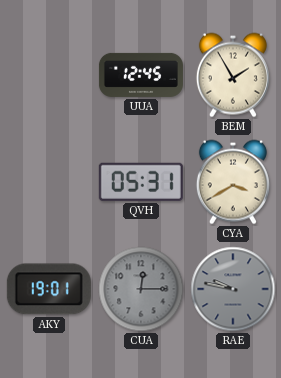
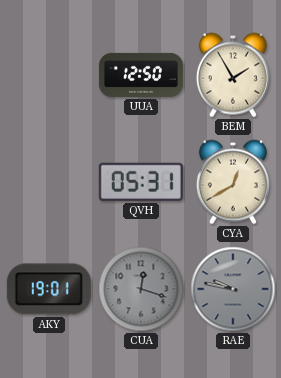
UUA: 12:45 -> 12:50
CYA: 3:40 -> 12:40
CUA: 12:15 -> 12:18
